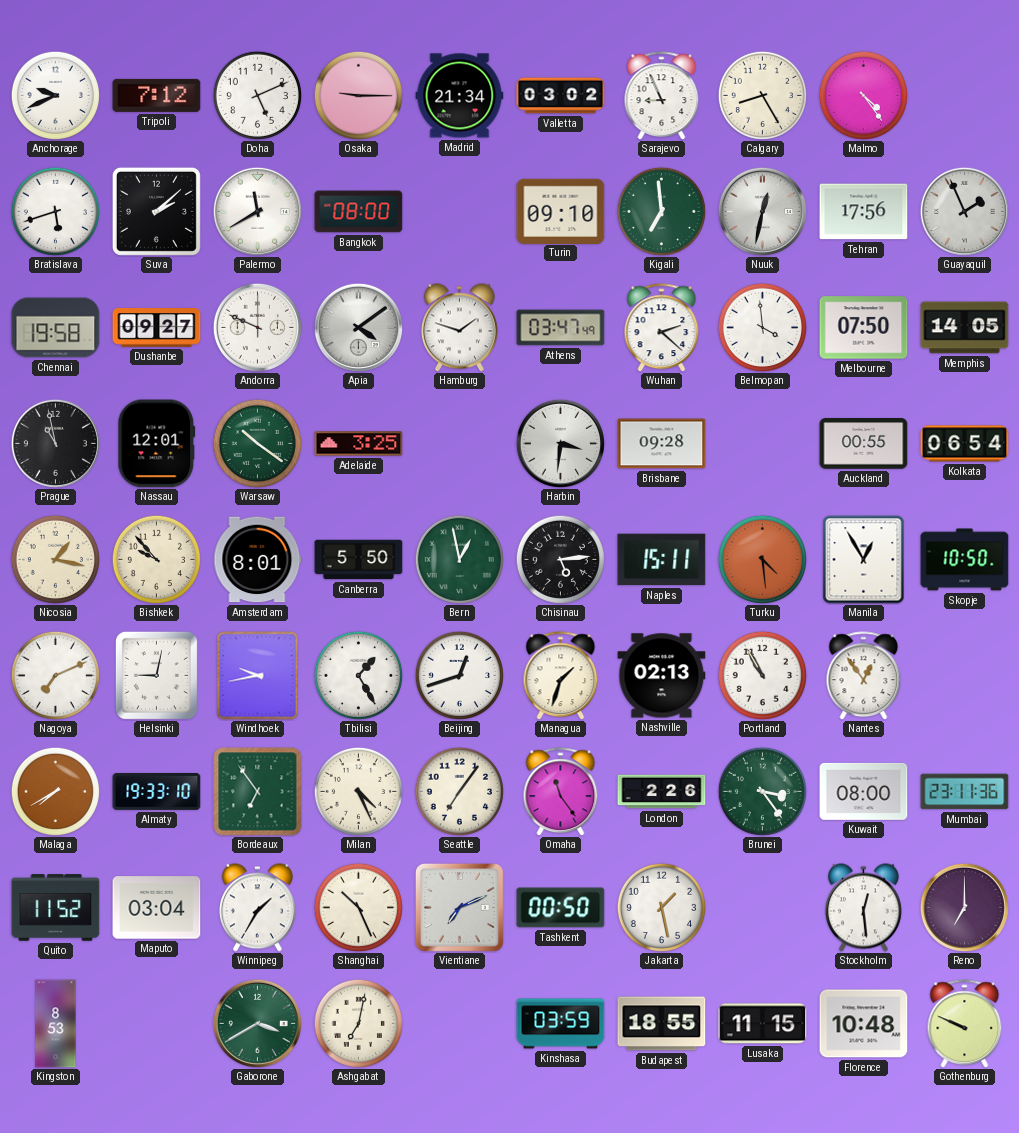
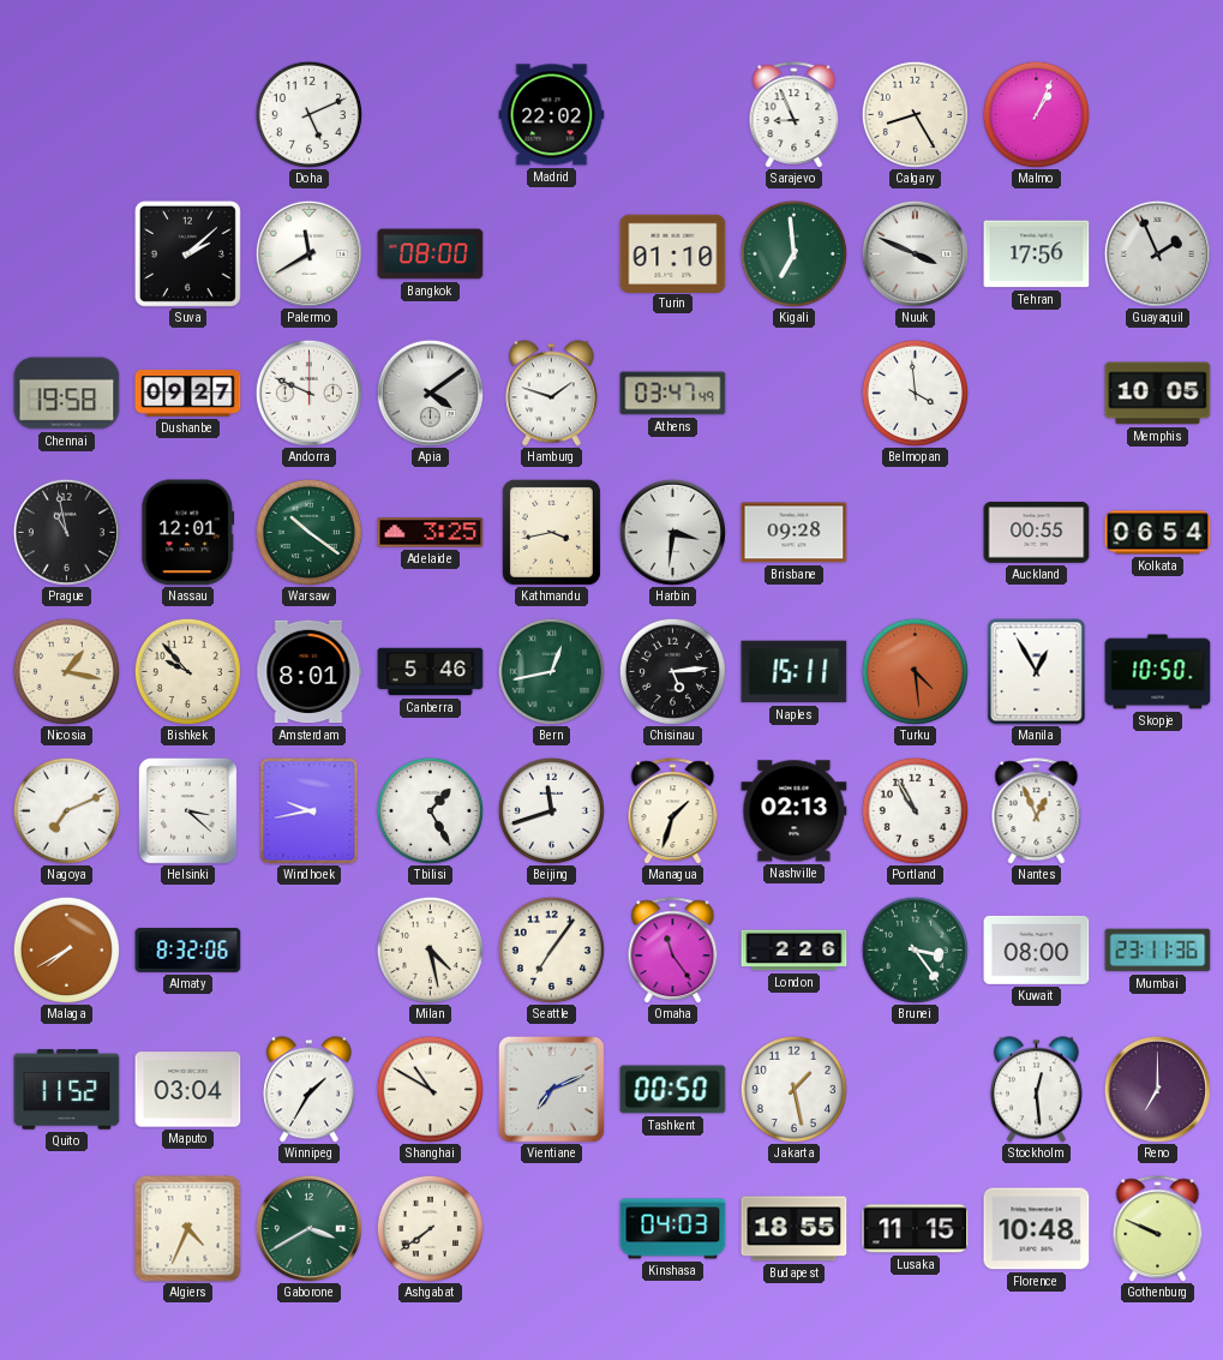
Anchorage: 9:41 -> none
Tripoli: 7:12 -> none
Osaka: 9:15 -> none
Madrid: 21:34 -> 22:02
Valletta: 03:02 -> none
Malmo: 4:24 -> 1:04
Bratislava: 5:42 -> none
Turin: 09:10 -> 01:10
Nuuk: 12:32 -> 3:49
Wuhan: 2:22 -> none
Melbourne: 07:50 -> none
Memphis: 14:05 -> 10:05
Kathmandu: none -> 3:43
Canberra: 5:50 -> 5:46
Bern: 12:58 -> 12:43
Helsinki: 9:02 -> 3:22
Beijing: 12:42 -> 11:42
Nantes: 12:54 -> 12:56
Almaty: 19:33 -> 8:32
Bordeaux: 6:54 -> none
Milan: 4:26 -> 4:28
Shanghai: 10:26 -> 10:50
Kingston: 8:53 -> none
Algiers: none -> 4:34
Ashgabat: 7:02 -> 7:39
Kinshasa: 03:59 -> 04:03
